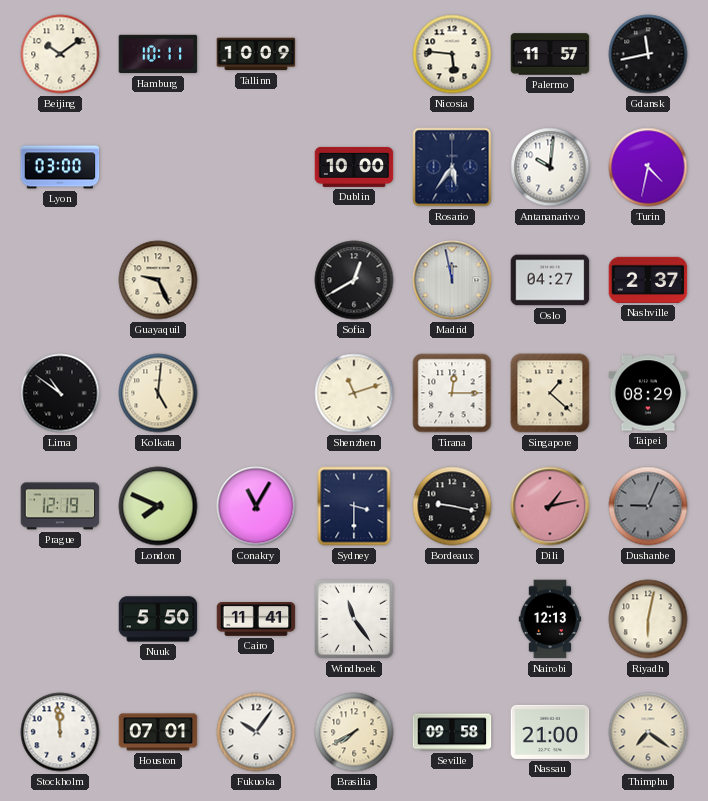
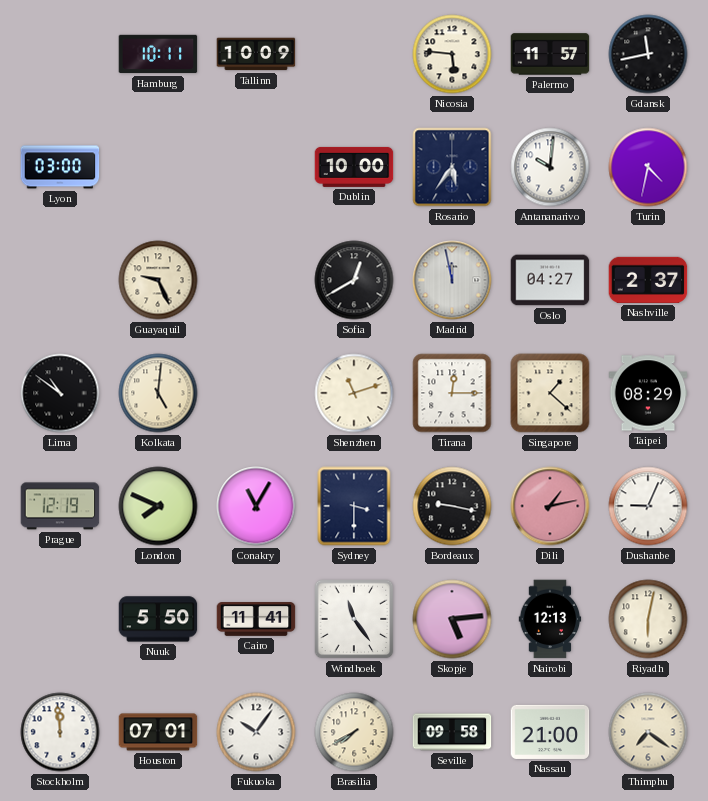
Beijing: 10:09 -> none
Dushanbe dial: grey -> white
Skopje: none -> 5:14
